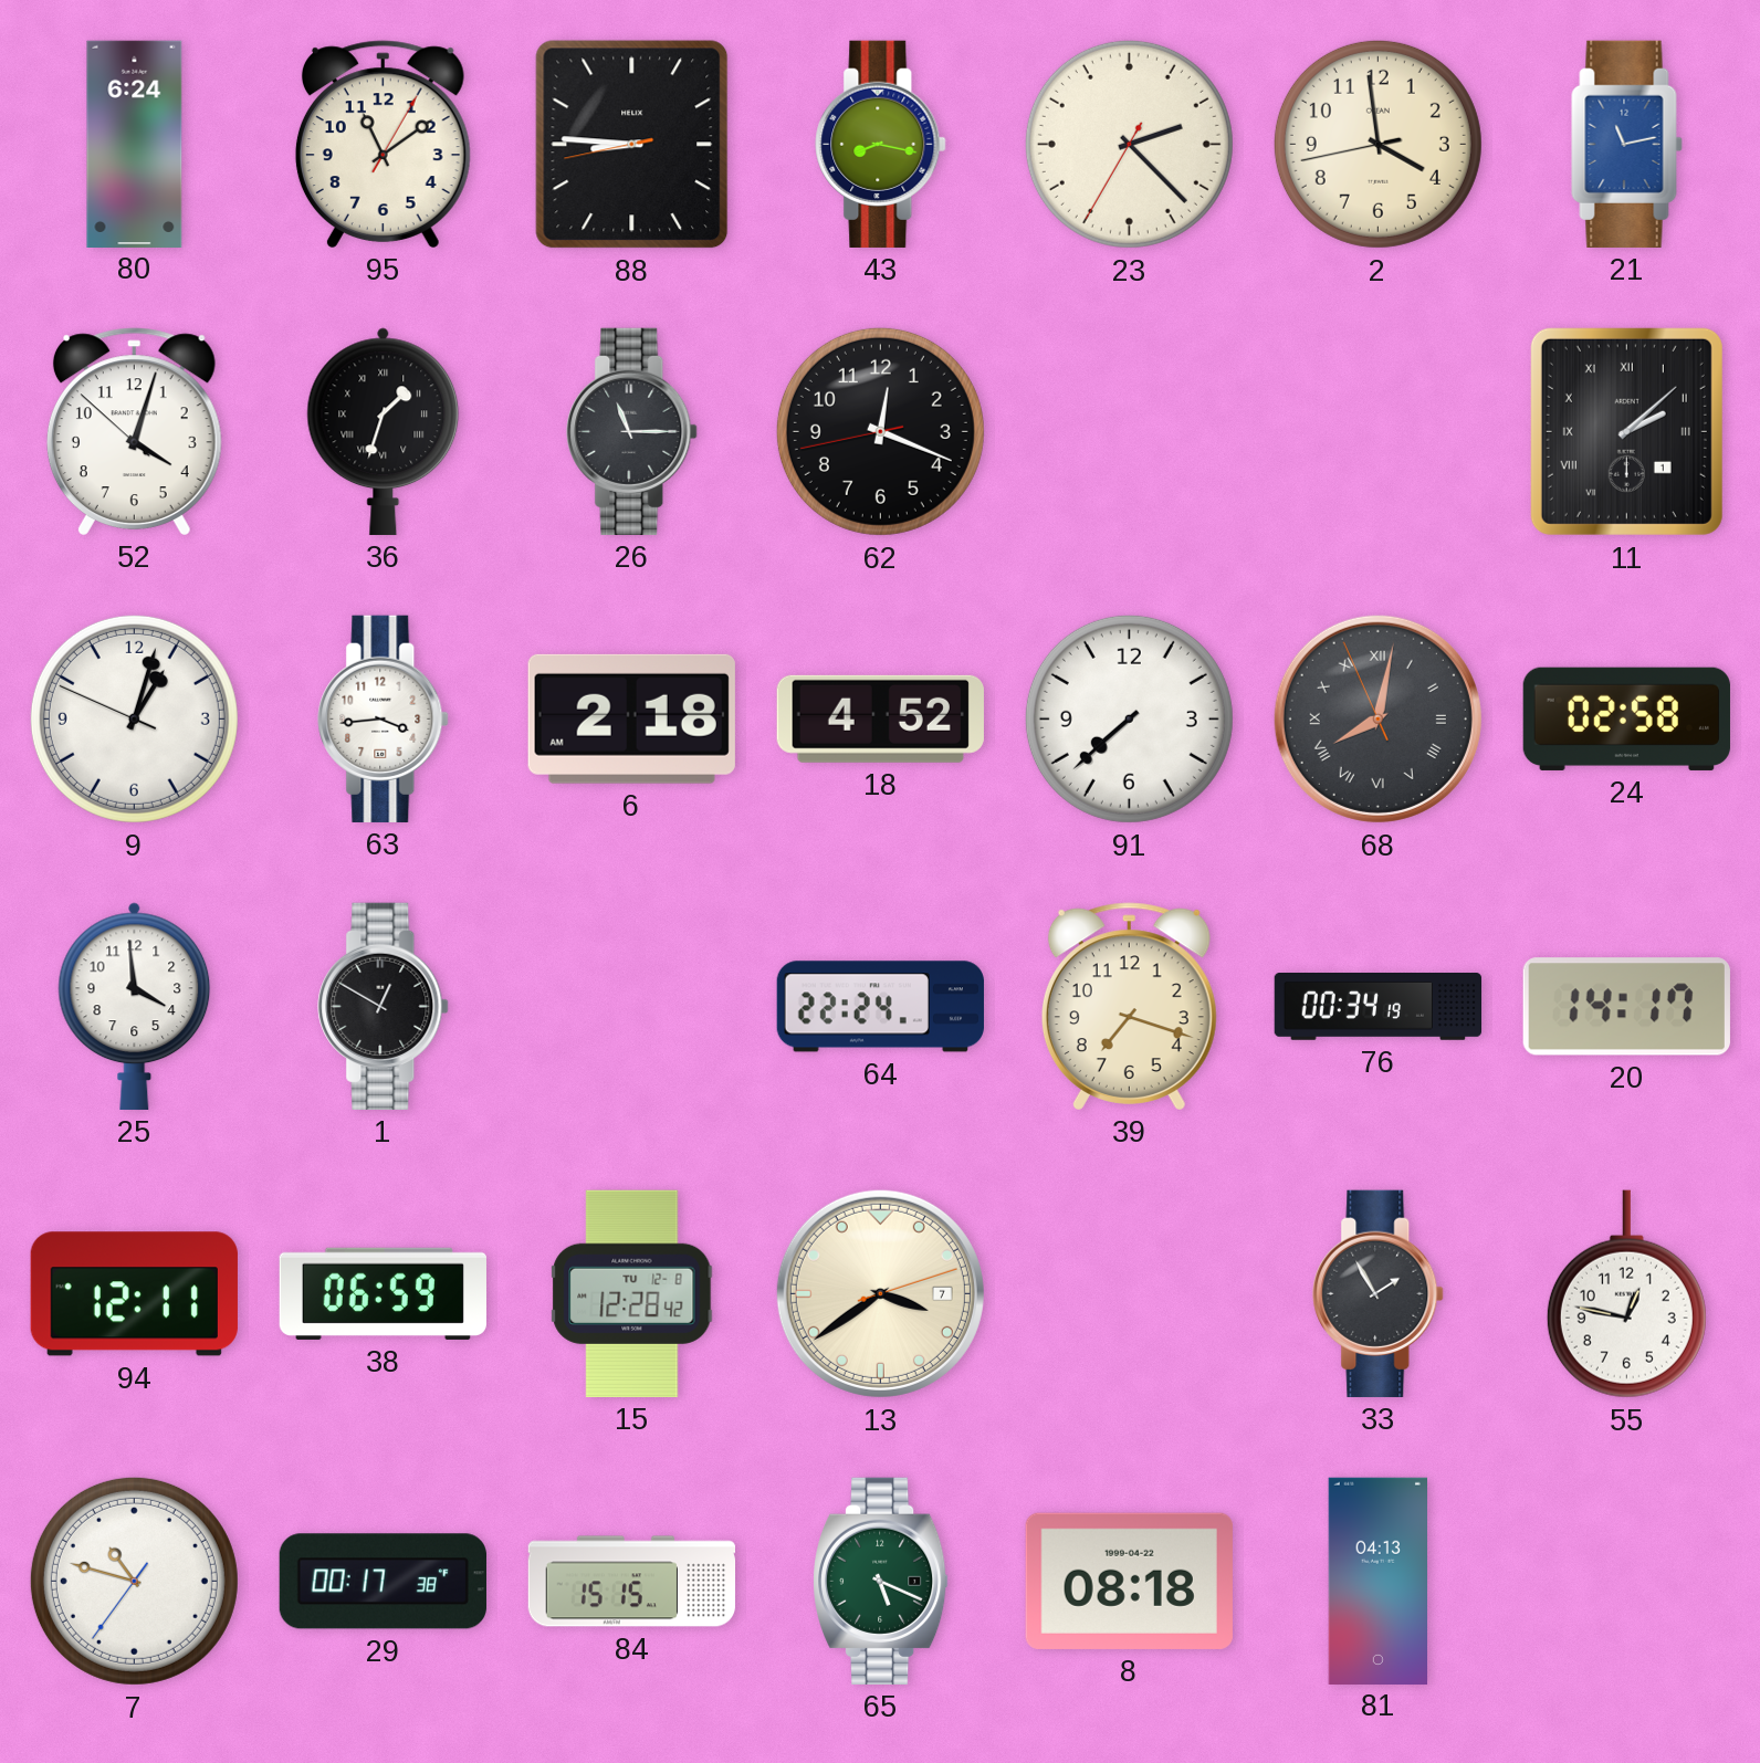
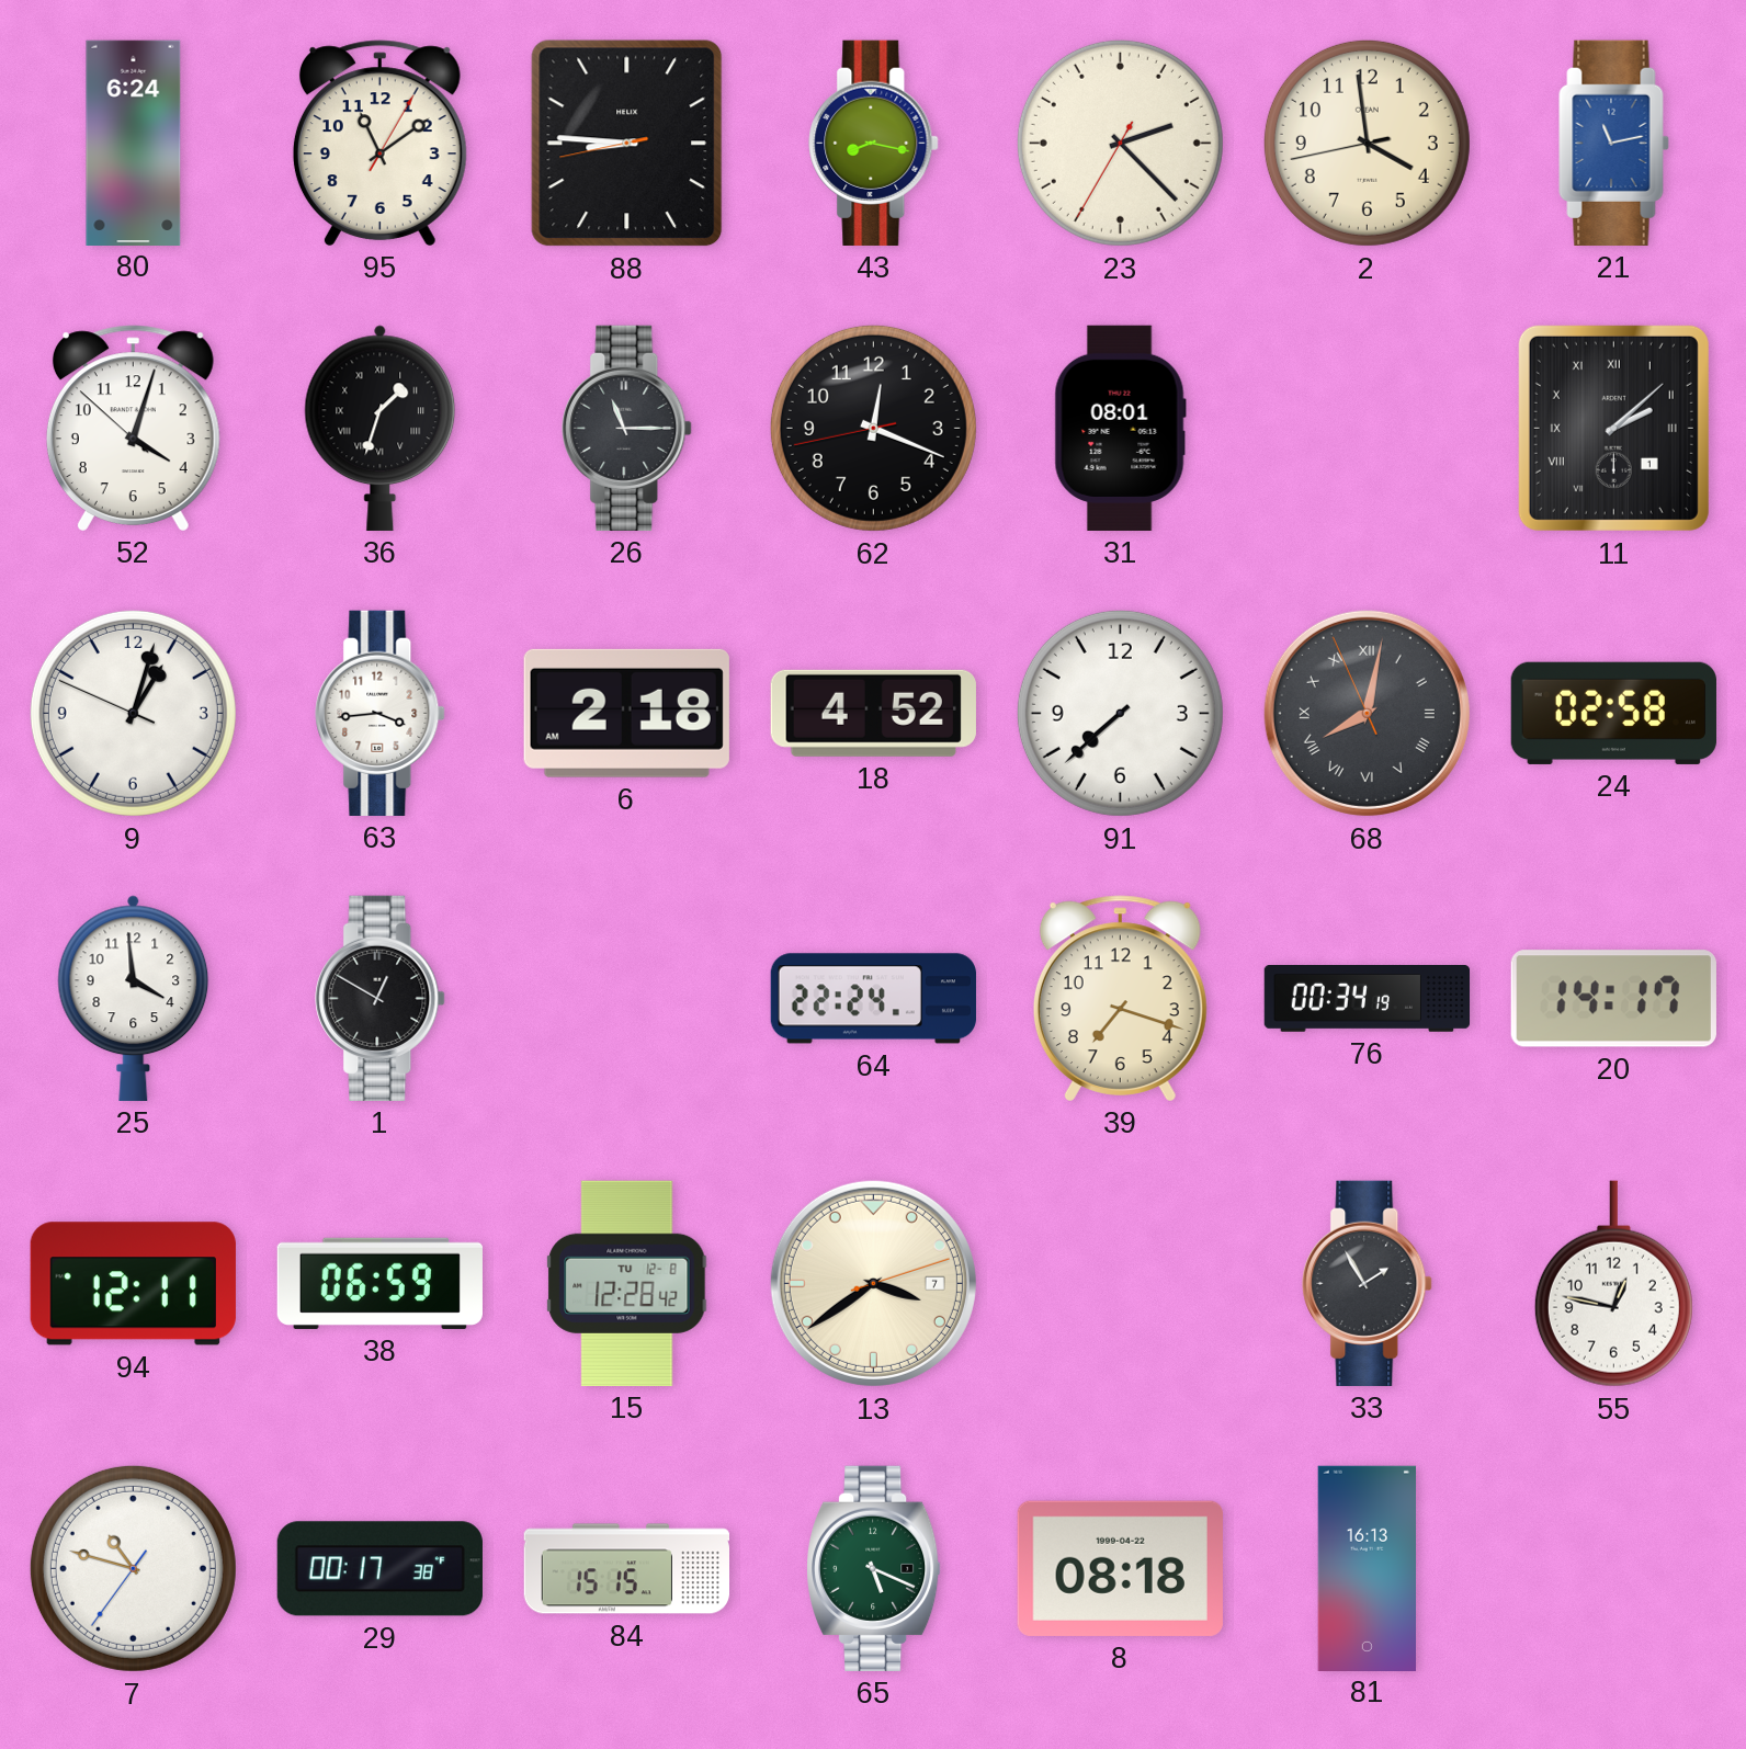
31: none -> 08:01
81: 04:13 -> 16:13
